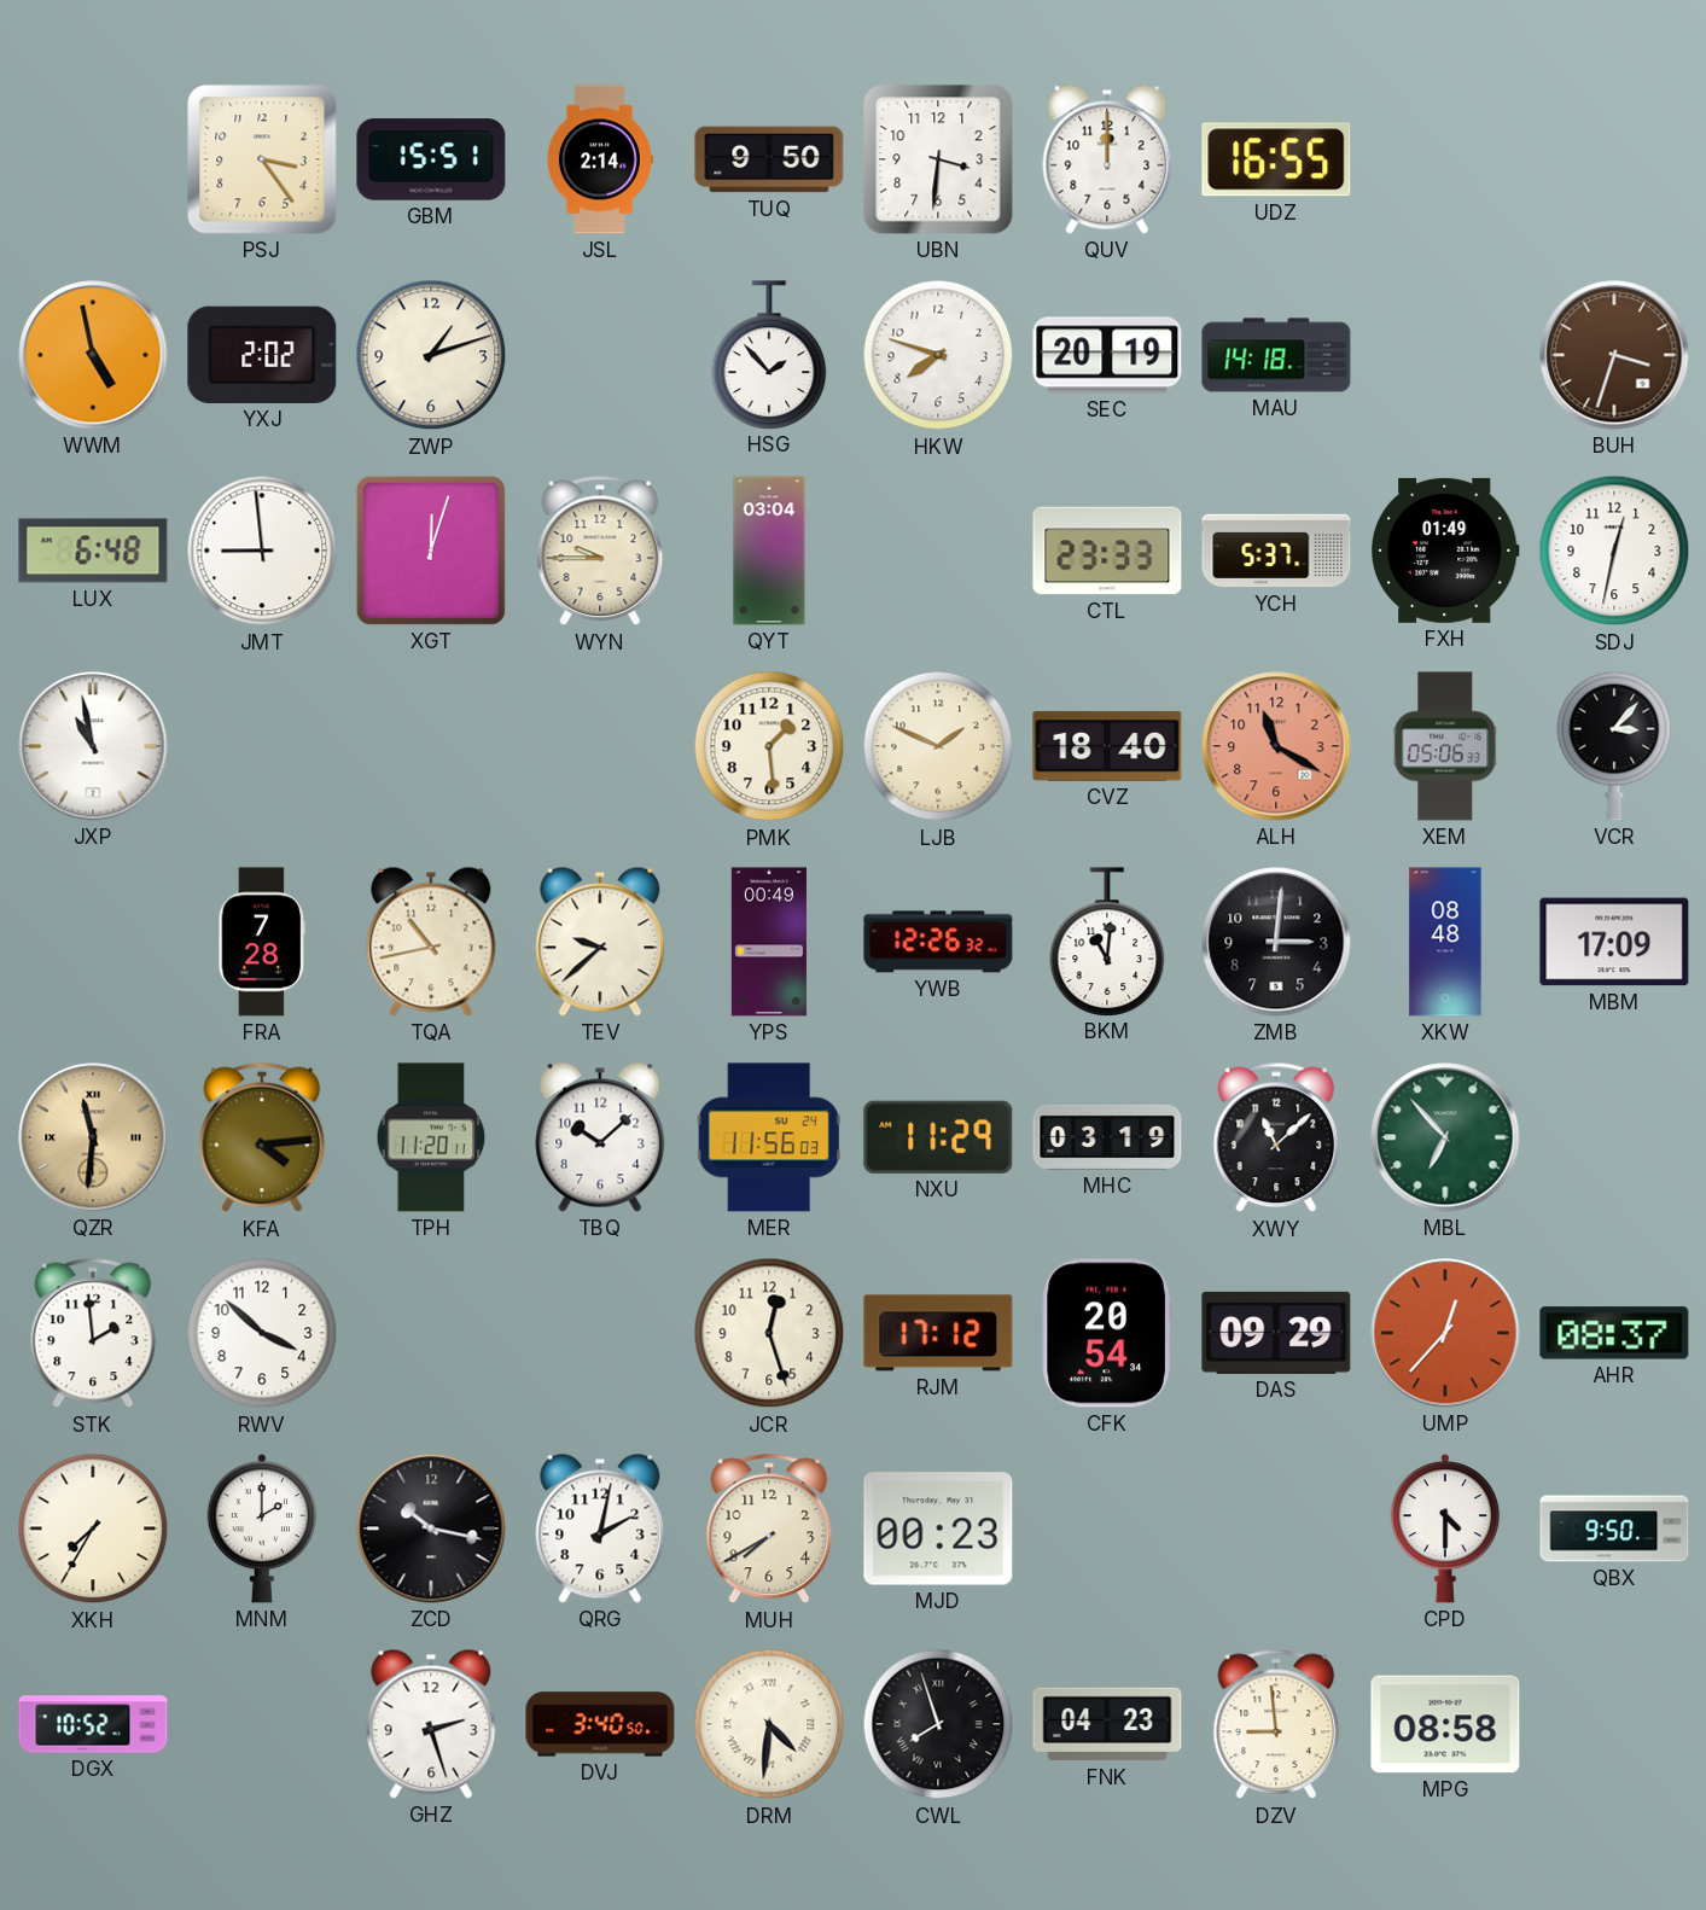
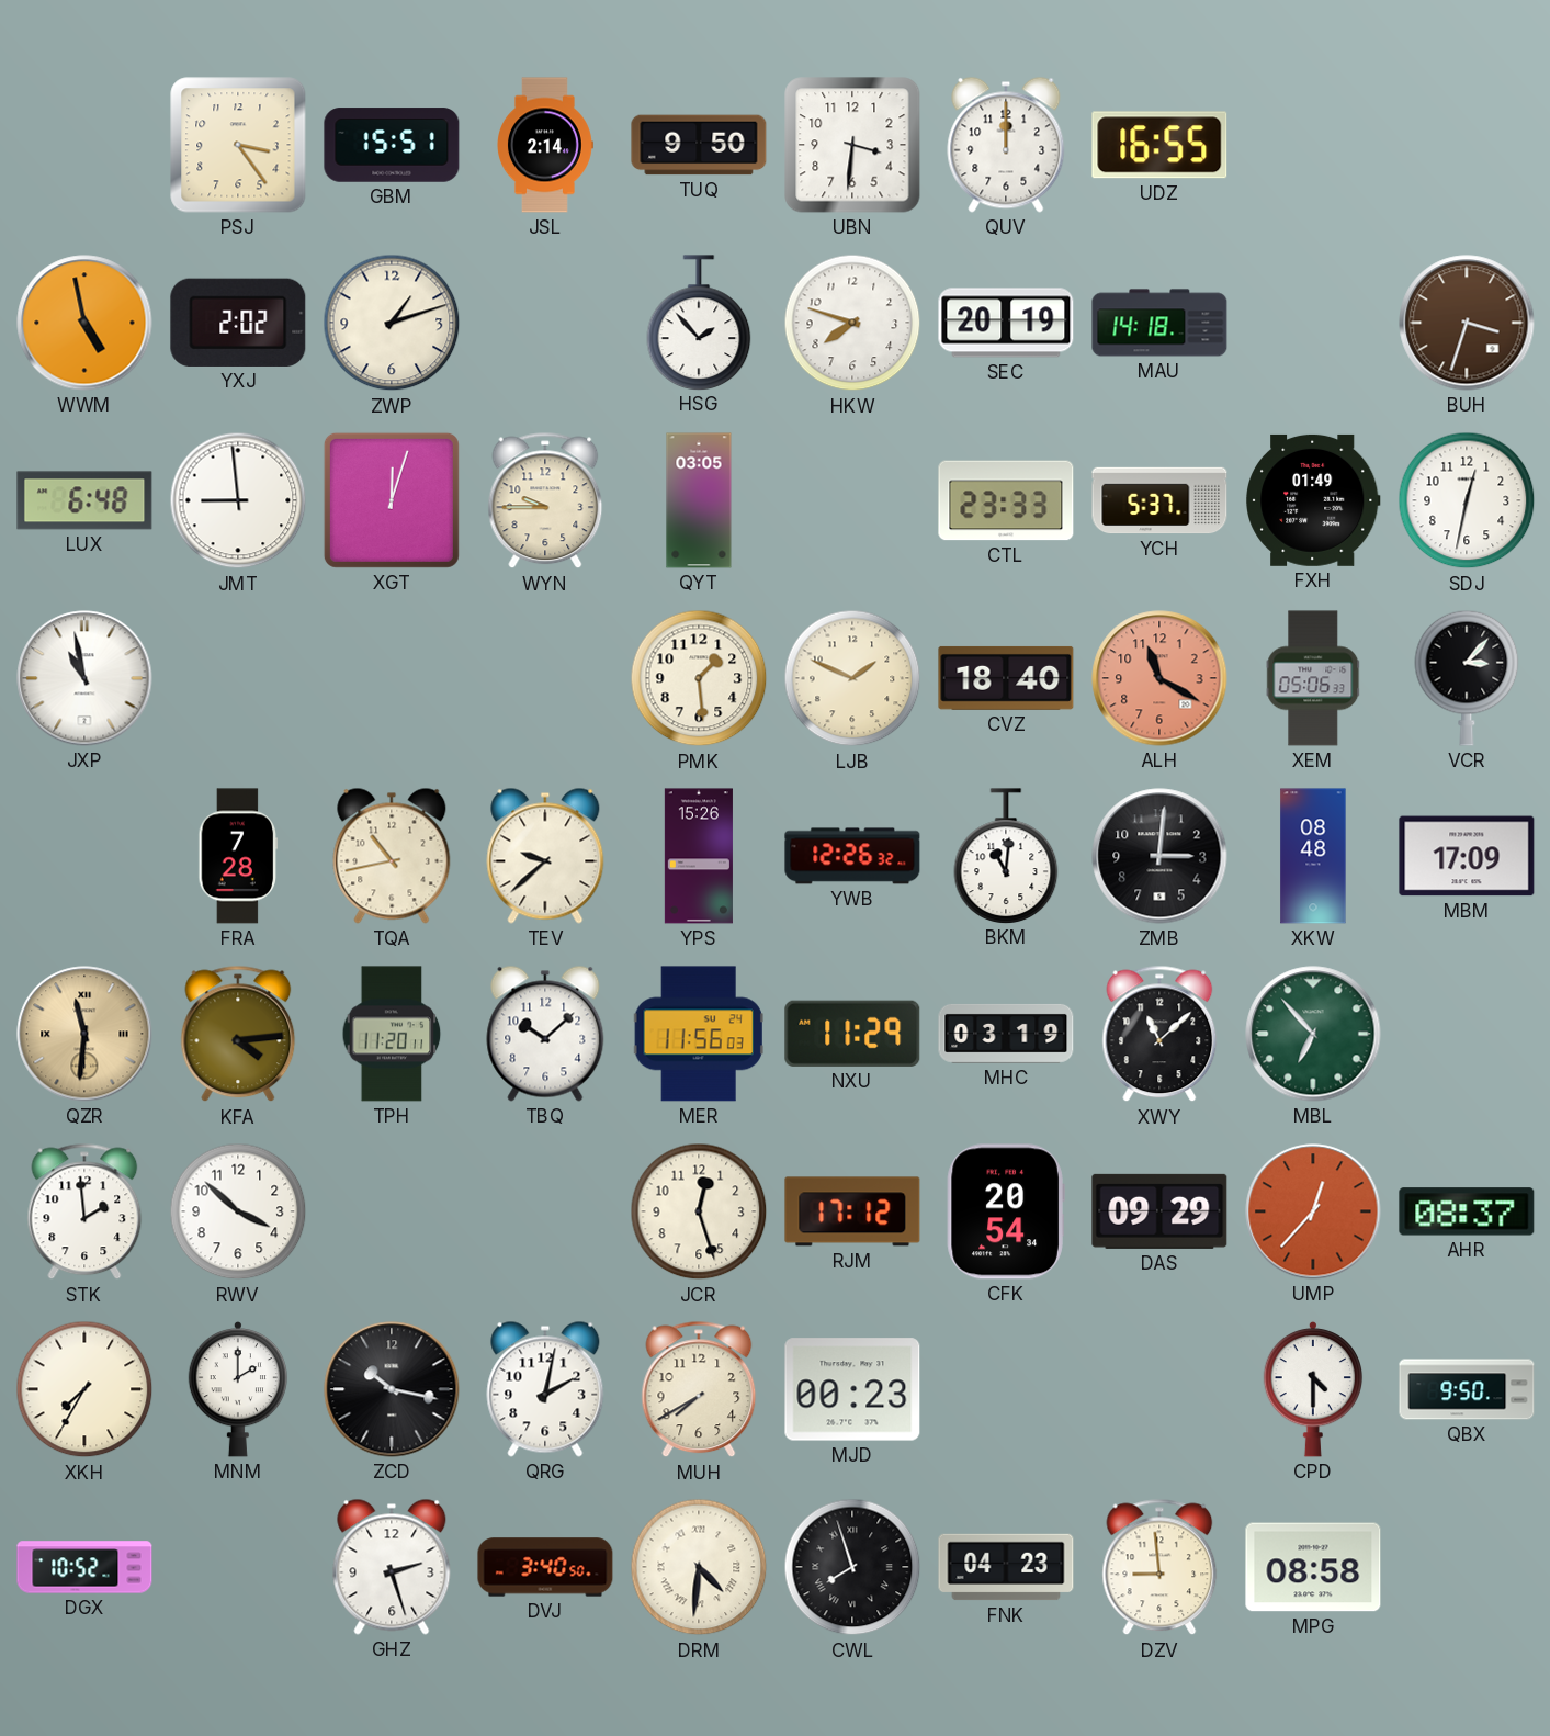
QYT: 03:04 -> 03:05
YPS: 00:49 -> 15:26
